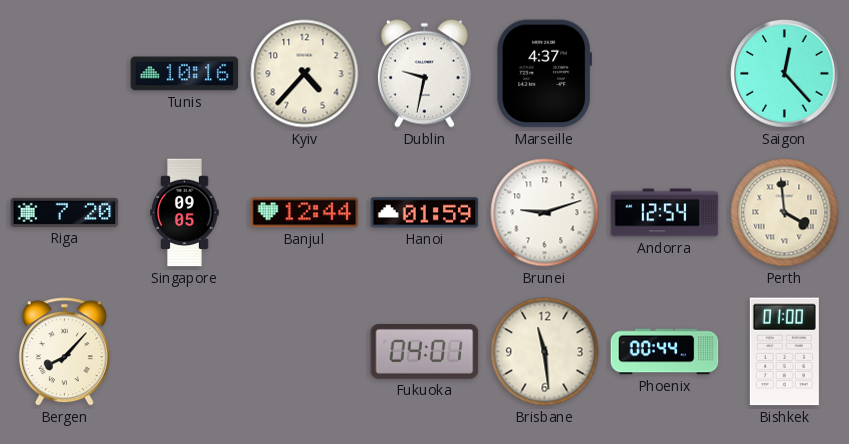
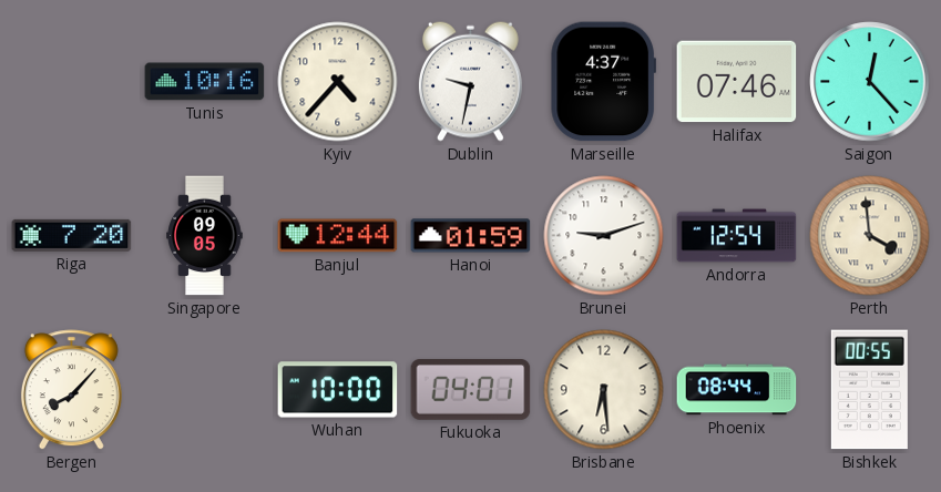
Halifax: none -> 07:46
Wuhan: none -> 10:00
Brisbane: 11:29 -> 6:29
Phoenix: 00:44 -> 08:44
Bishkek: 01:00 -> 00:55
